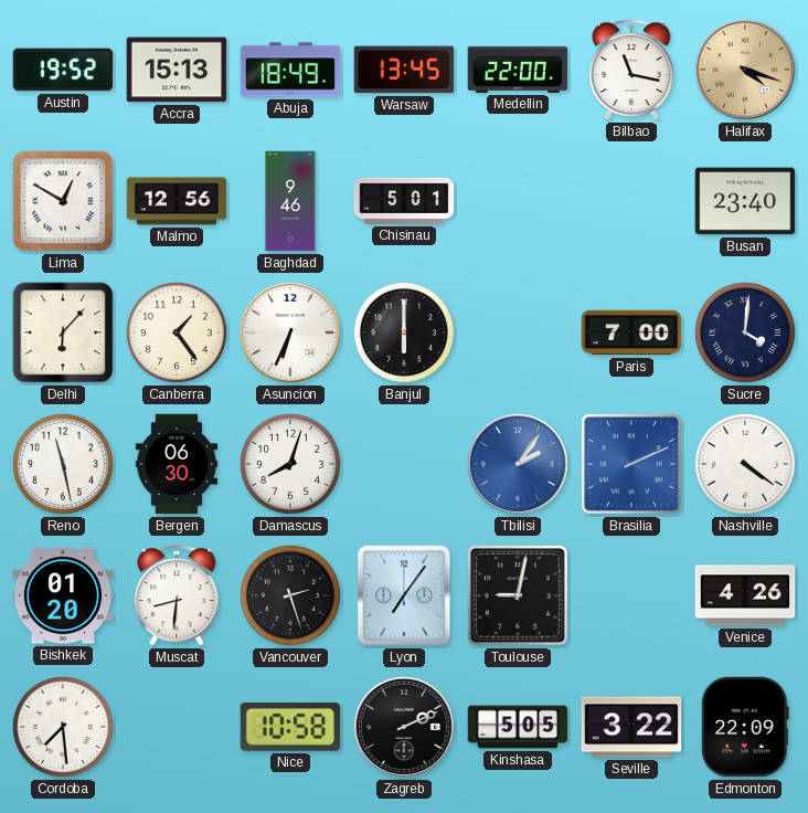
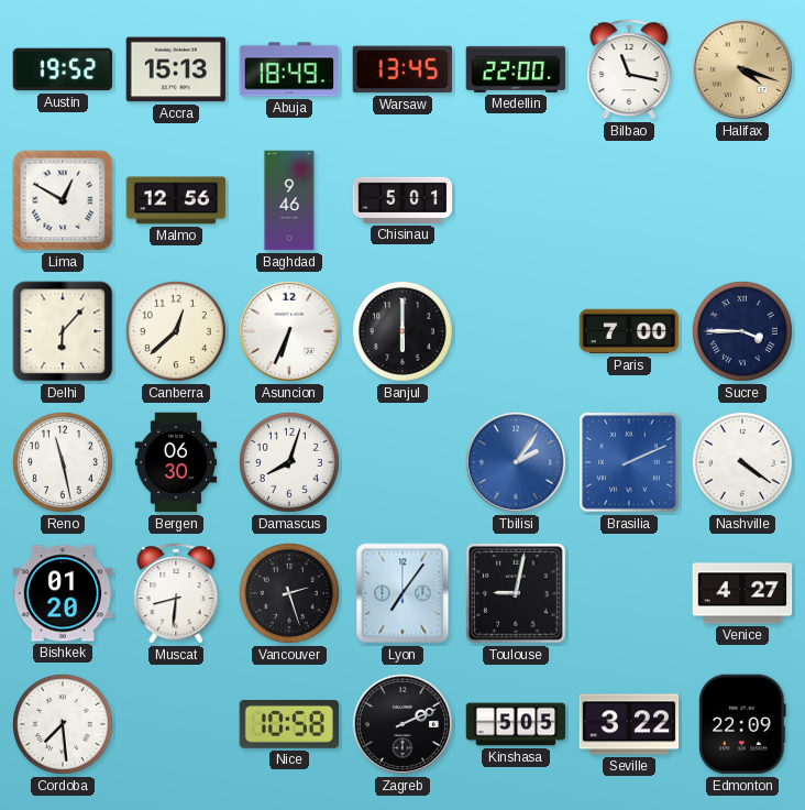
Busan: 23:40 -> none
Canberra: 1:24 -> 12:38
Sucre: 4:01 -> 3:45
Venice: 4:26 -> 4:27
